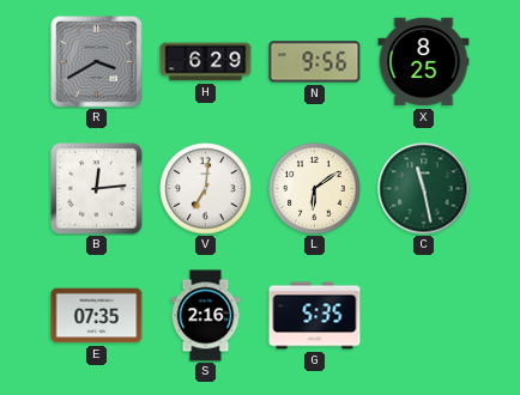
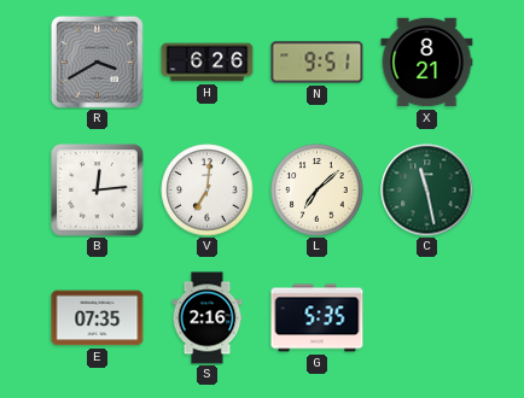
H: 6:29 -> 6:26
N: 9:56 -> 9:51
X: 8:25 -> 8:21
L: 6:09 -> 7:08
